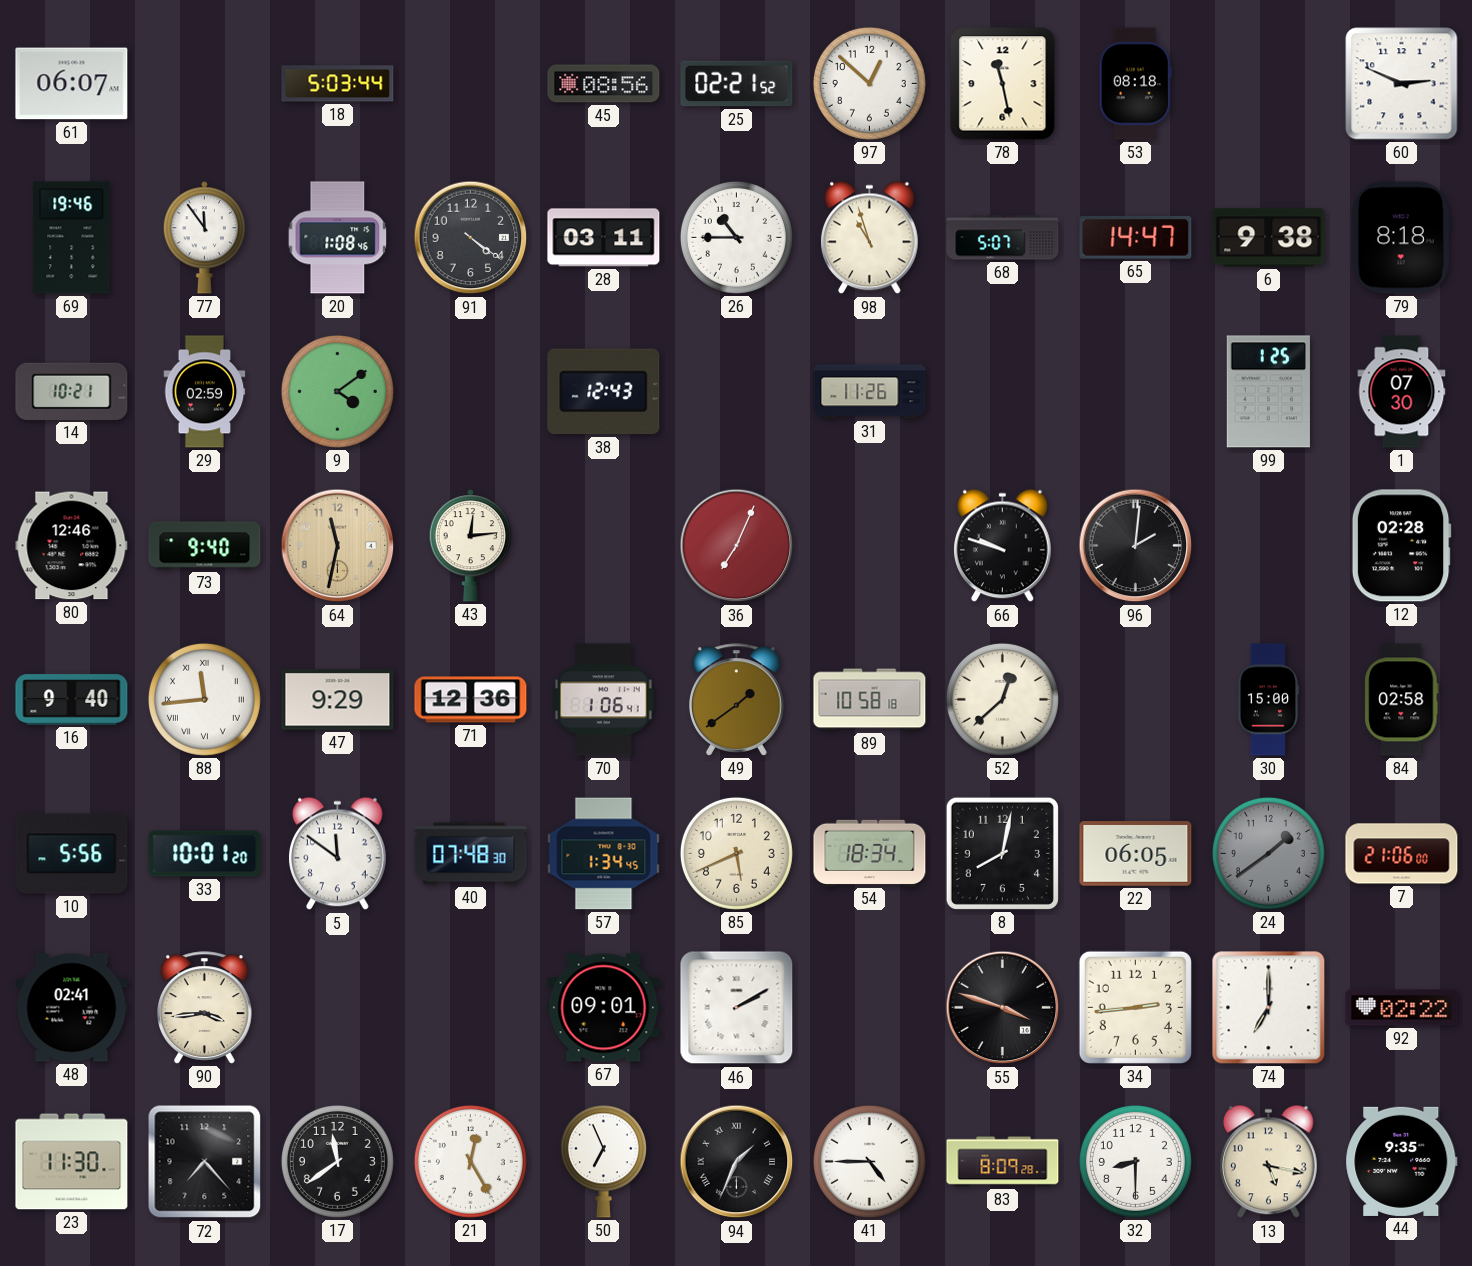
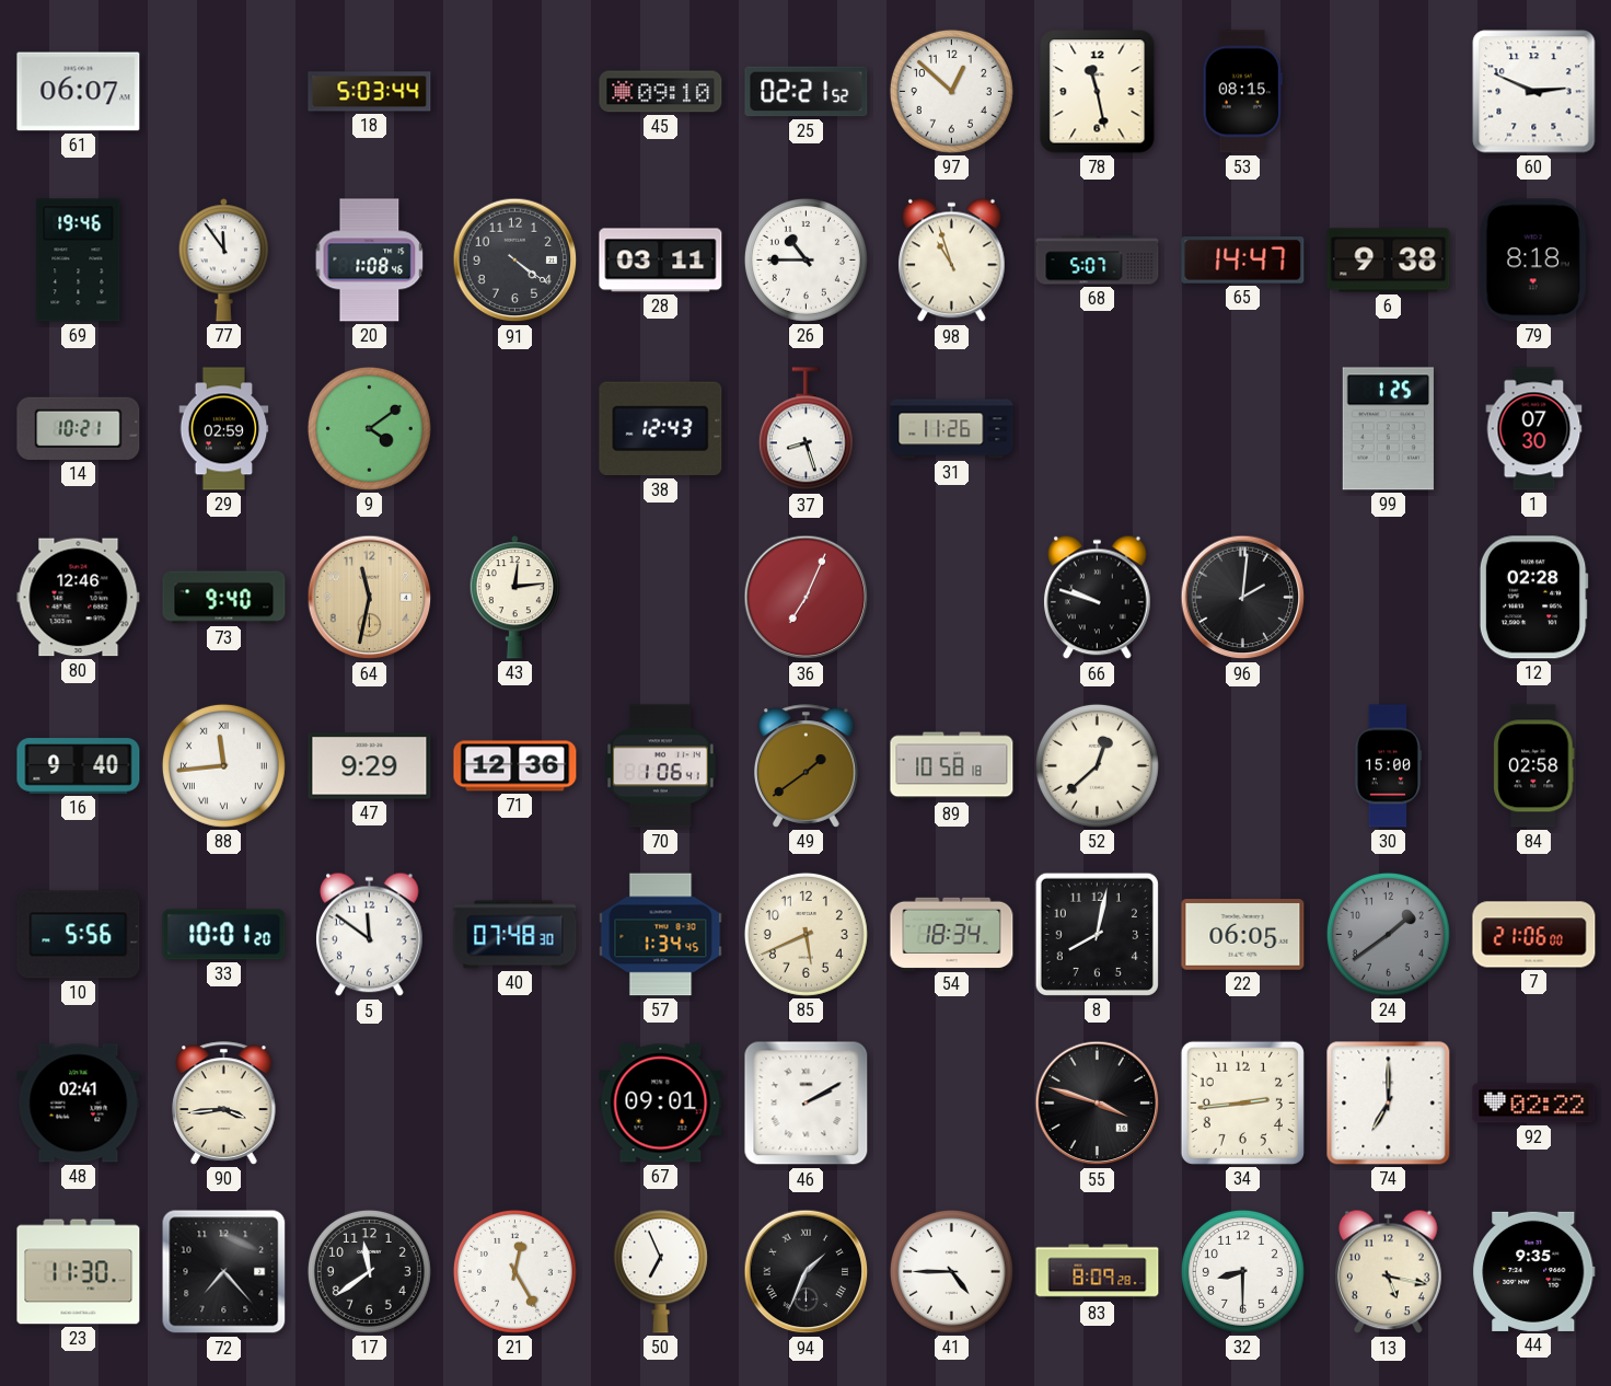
45: 08:56 -> 09:10
53: 08:18 -> 08:15
37: none -> 8:27
